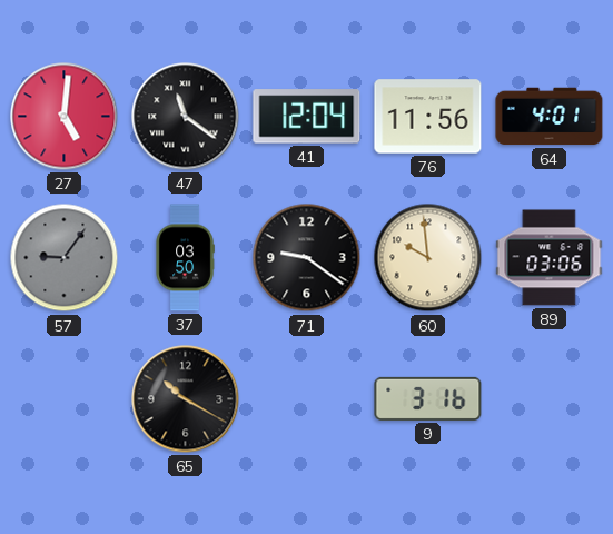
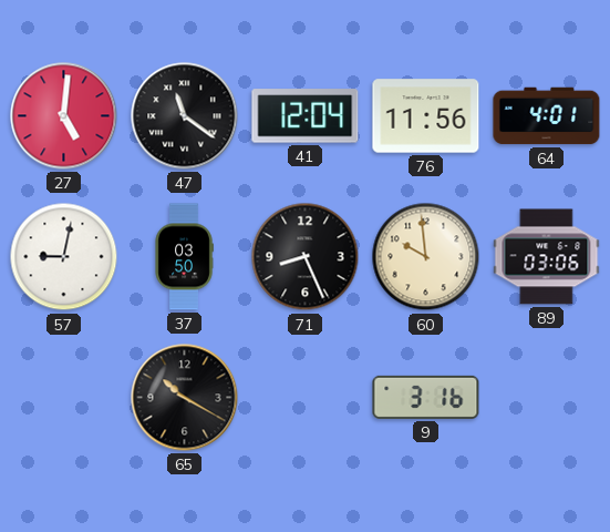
57: 9:06 -> 9:02
57 dial: grey -> white
71: 9:21 -> 8:26
